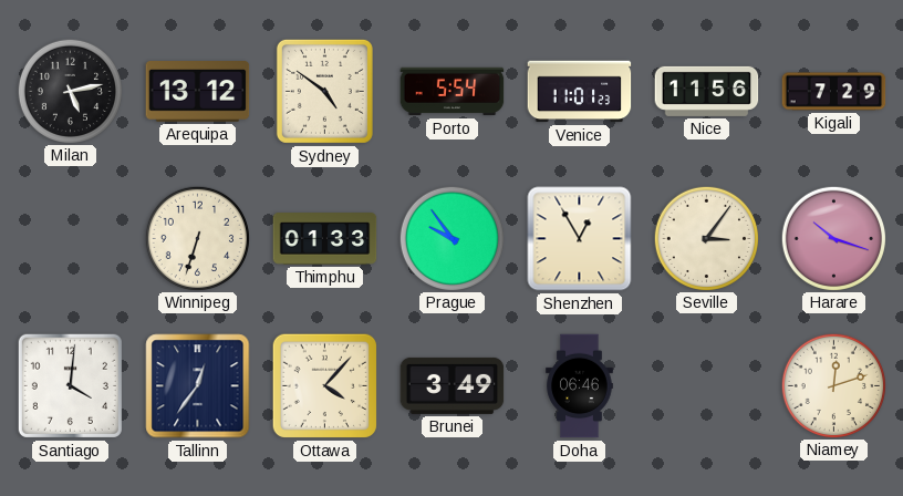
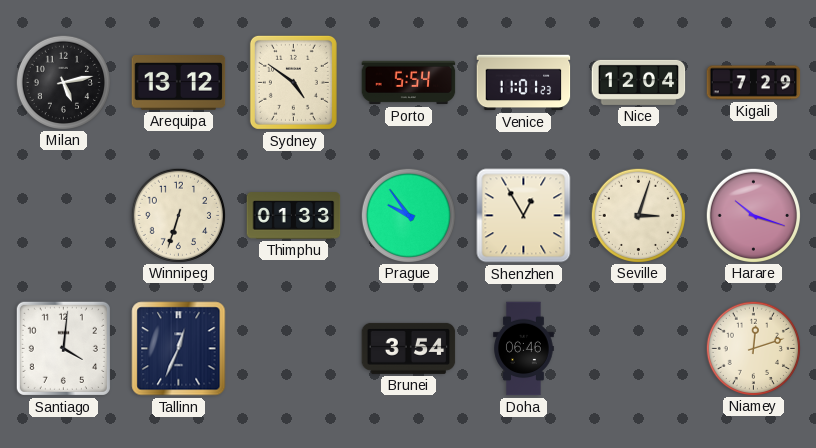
Nice: 11:56 -> 12:04
Seville: 3:06 -> 3:03
Tallinn: 12:36 -> 12:34
Ottawa: 4:07 -> none
Brunei: 3:49 -> 3:54
